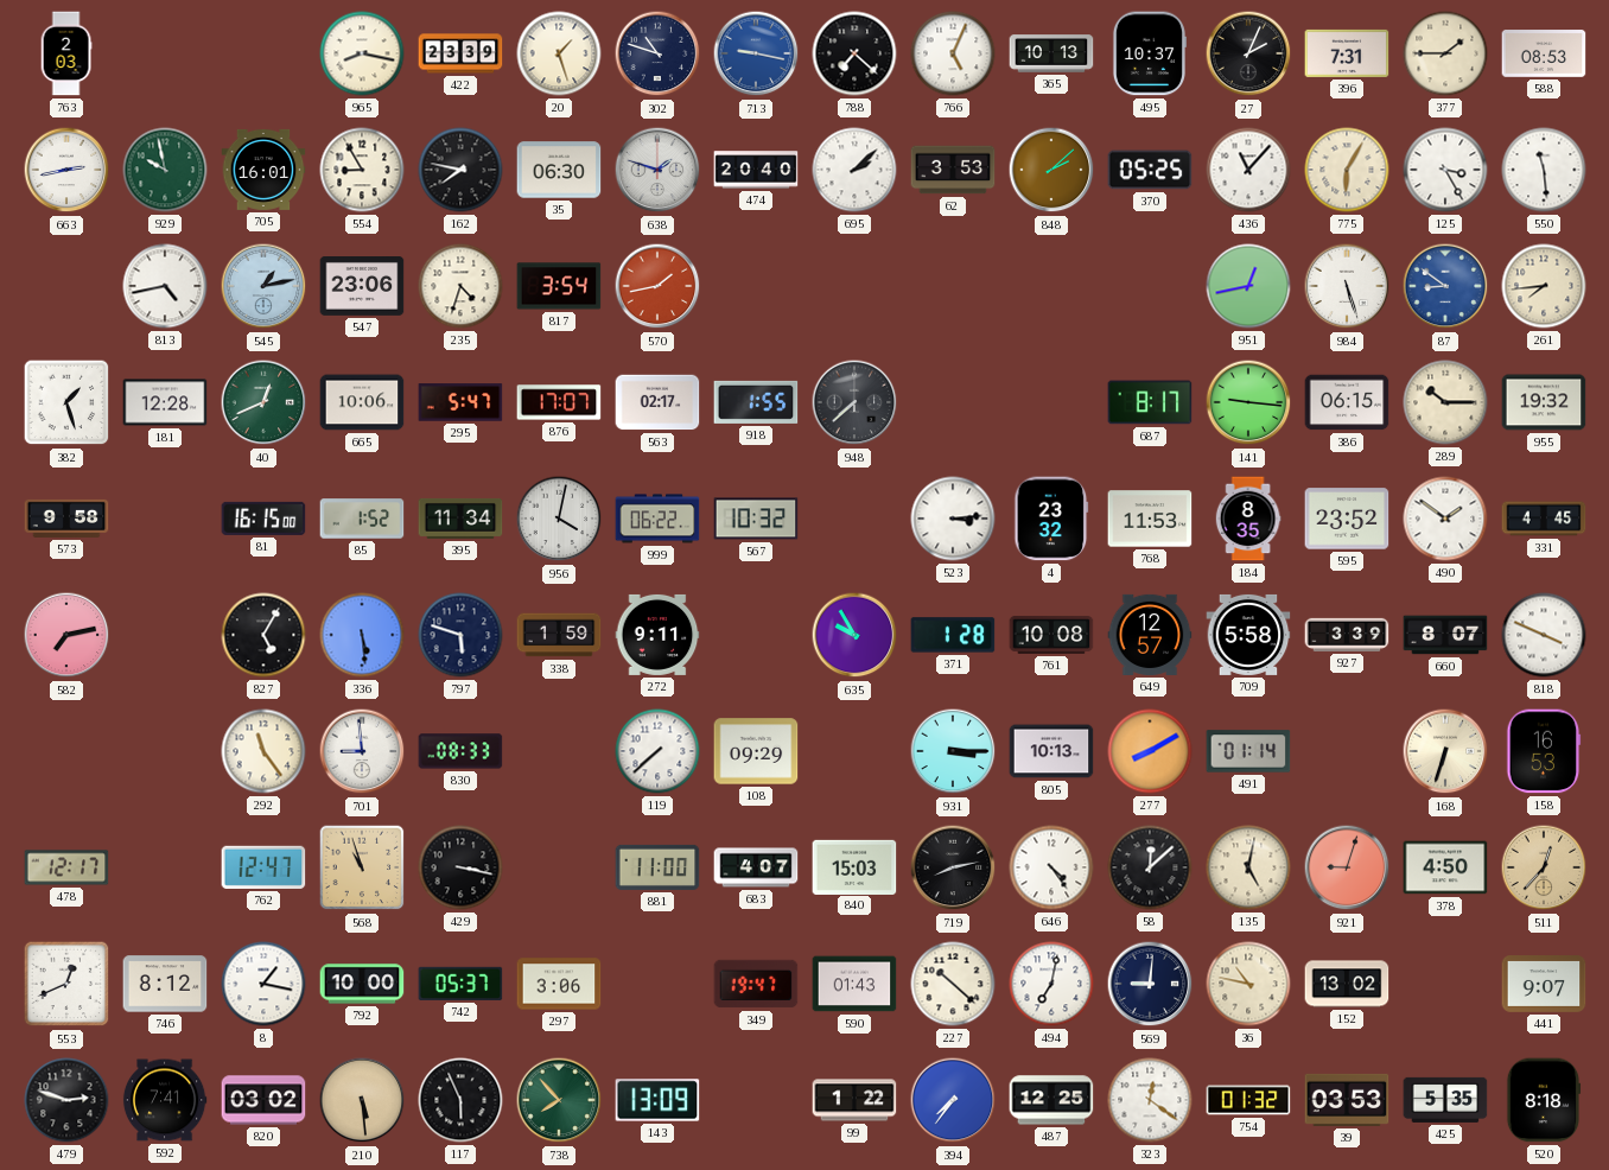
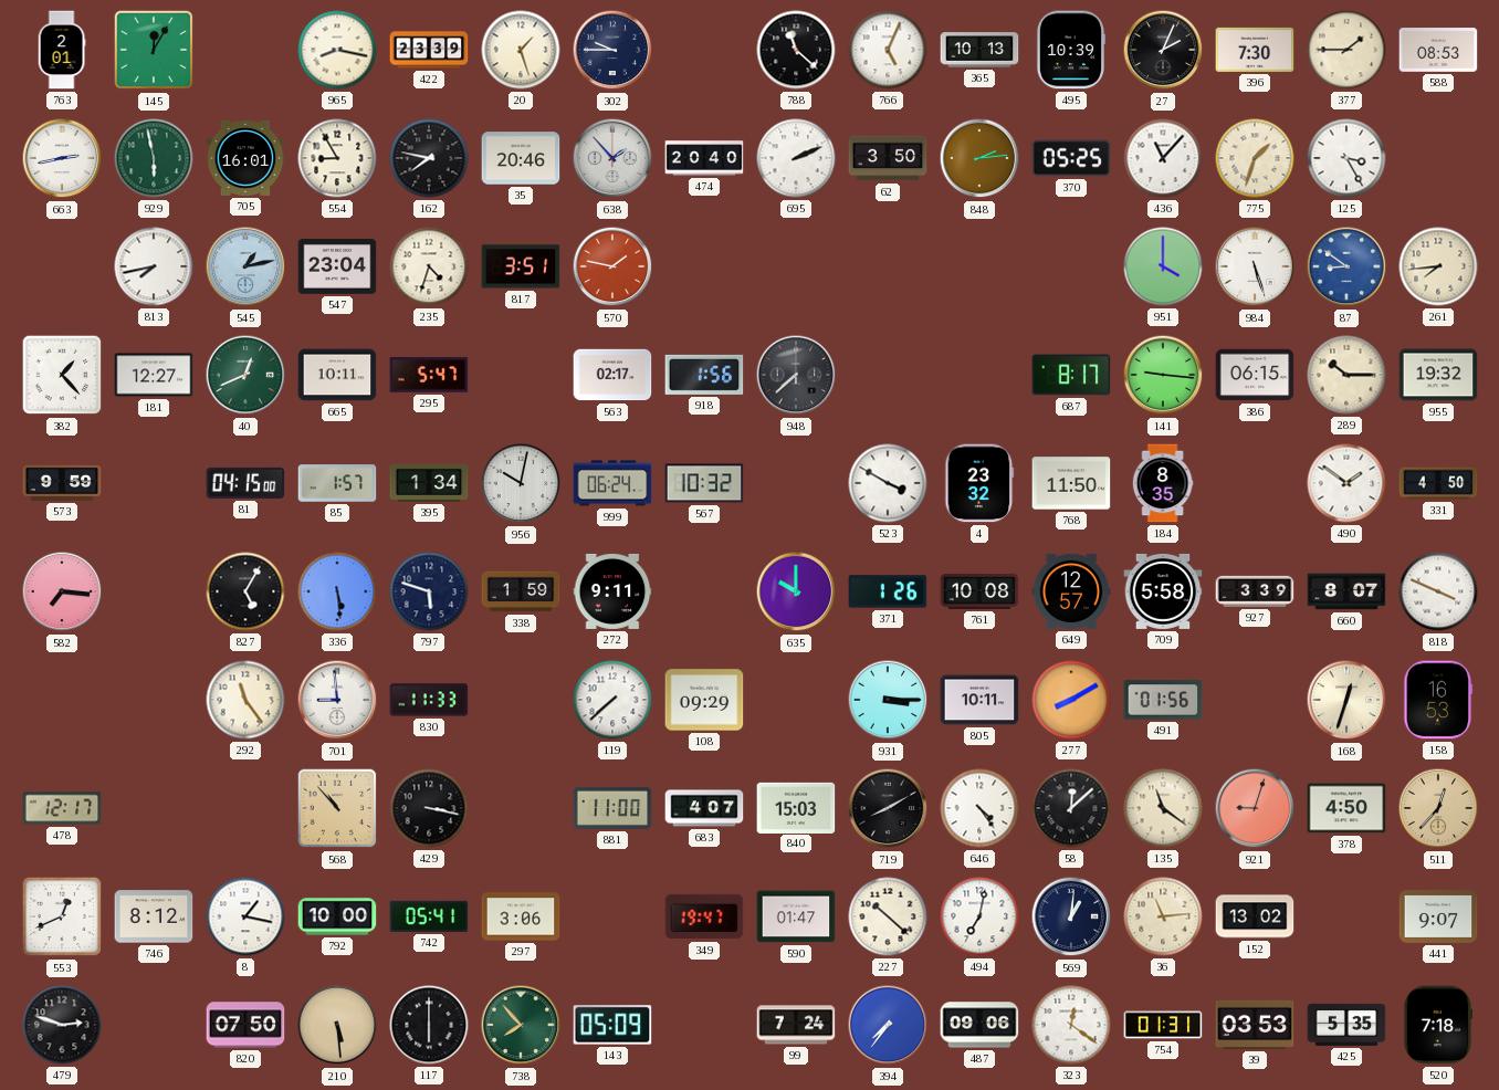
763: 2:03 -> 2:01
145: none -> 12:05
302: 10:48 -> 9:45
713: 9:17 -> none
788: 7:22 -> 11:22
495: 10:37 -> 10:39
396: 7:31 -> 7:30
929: 9:58 -> 5:58
35: 06:30 -> 20:46
638: 1:48 -> 1:53
695: 2:08 -> 2:11
62: 3:53 -> 3:50
848: 2:08 -> 2:14
775: 6:05 -> 1:33
550: 11:29 -> none
813: 4:43 -> 7:43
547: 23:06 -> 23:04
817: 3:54 -> 3:51
570: 1:43 -> 1:47
951: 12:43 -> 4:00
382: 1:27 -> 1:23
181: 12:28 -> 12:27
665: 10:06 -> 10:11
876: 17:07 -> none
918: 1:55 -> 1:56
573: 9:58 -> 9:59
81: 16:15 -> 04:15
85: 1:52 -> 1:57
395: 11:34 -> 1:34
956: 4:02 -> 10:02
999: 06:22 -> 06:24
523: 3:14 -> 3:50
768: 11:53 -> 11:50
595: 23:52 -> none
331: 4:45 -> 4:50
582: 7:13 -> 7:16
635: 9:55 -> 10:00
371: 1:28 -> 1:26
830: 08:33 -> 11:33
805: 10:13 -> 10:11
491: 01:14 -> 01:56
168: 6:33 -> 12:33
762: 12:47 -> none
568: 10:57 -> 10:53
719: 8:13 -> 8:10
135: 5:02 -> 11:21
742: 05:37 -> 05:41
590: 01:43 -> 01:47
569: 9:01 -> 1:01
36: 10:47 -> 11:14
592: 7:41 -> none
820: 03:02 -> 07:50
117: 5:56 -> 6:00
143: 13:09 -> 05:09
99: 1:22 -> 7:24
487: 12:25 -> 09:06
754: 01:32 -> 01:31
520: 8:18 -> 7:18
